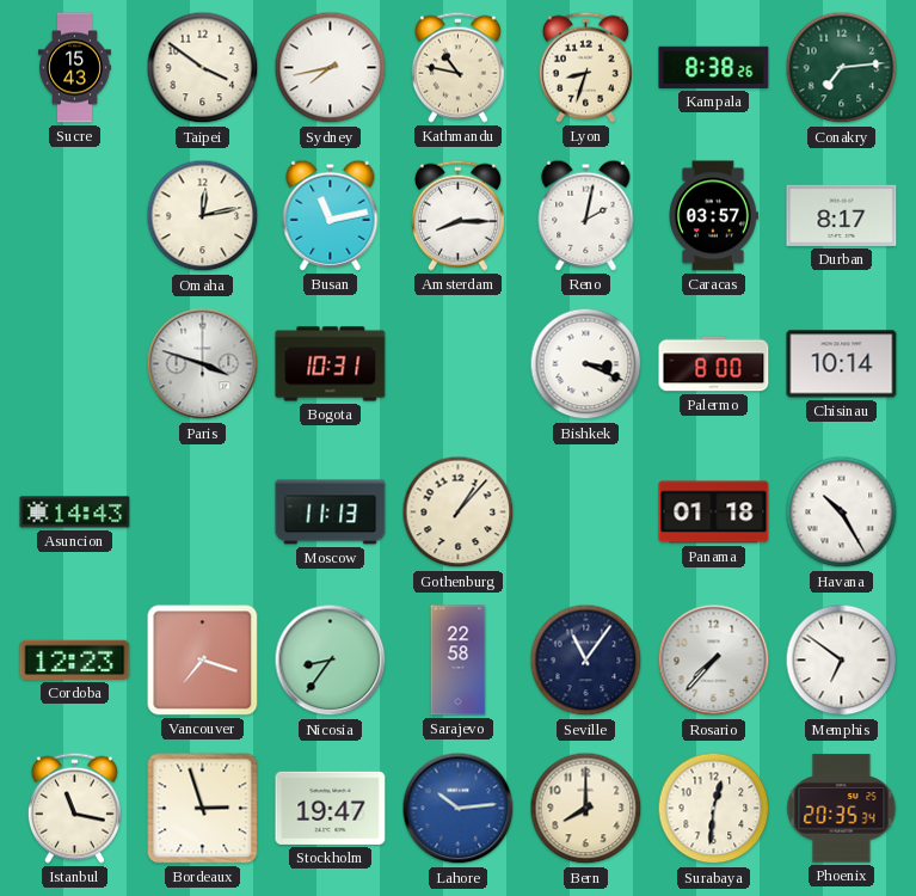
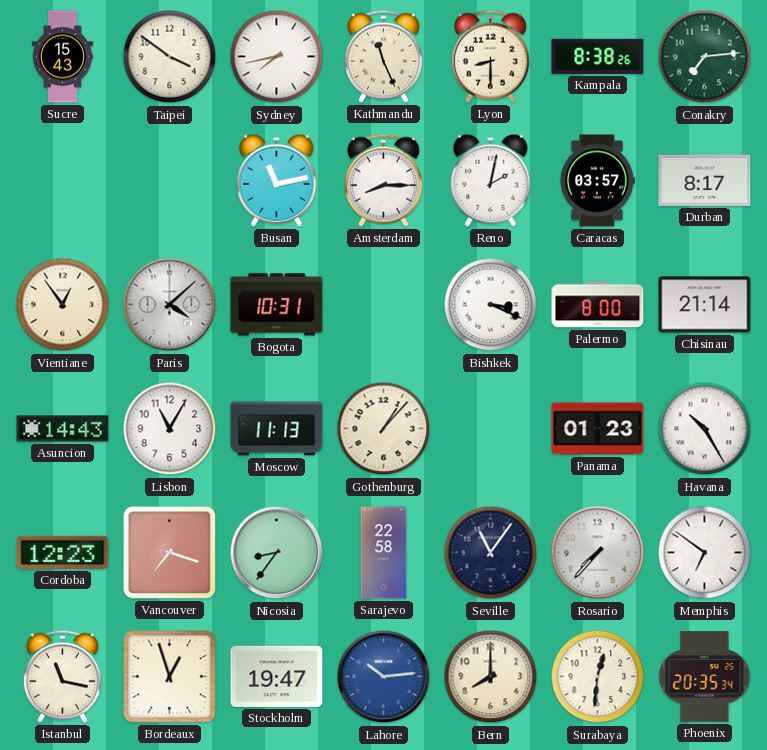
Kathmandu: 10:47 -> 11:26
Lyon: 8:33 -> 8:30
Omaha: 12:13 -> none
Vientiane: none -> 12:54
Paris: 3:48 -> 4:08
Chisinau: 10:14 -> 21:14
Lisbon: none -> 11:05
Panama: 01:18 -> 01:23
Bordeaux: 2:57 -> 12:57
